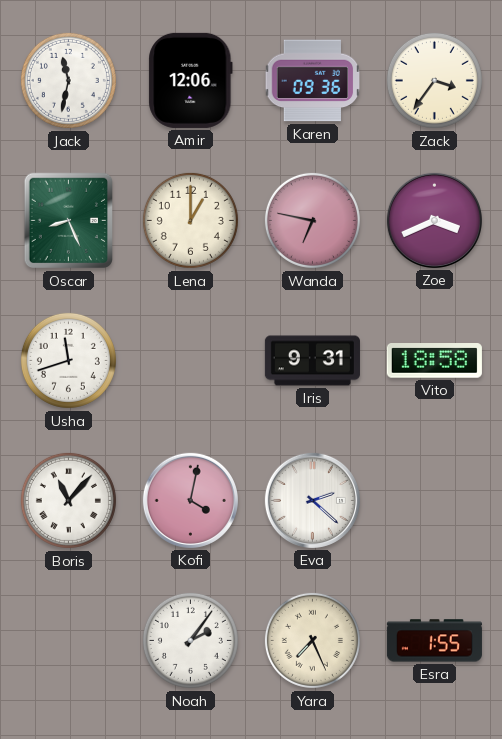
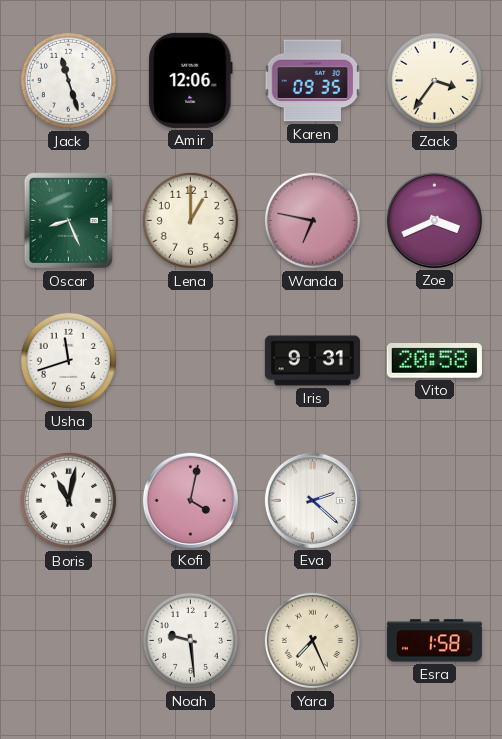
Jack: 11:32 -> 11:27
Karen: 09:36 -> 09:35
Vito: 18:58 -> 20:58
Boris: 11:07 -> 11:02
Noah: 2:06 -> 9:29
Esra: 1:55 -> 1:58
